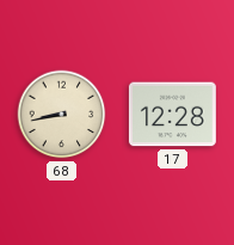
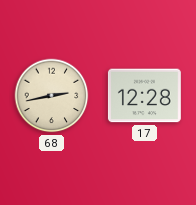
68: 8:43 -> 2:43
